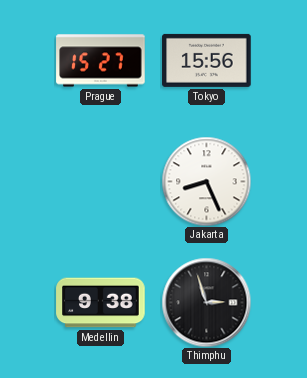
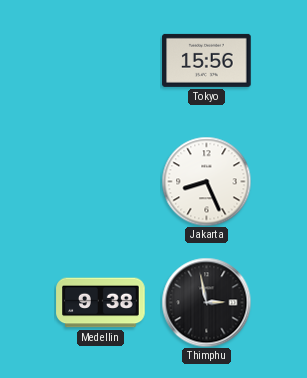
Prague: 15:27 -> none
Thimphu: 2:57 -> 2:58
